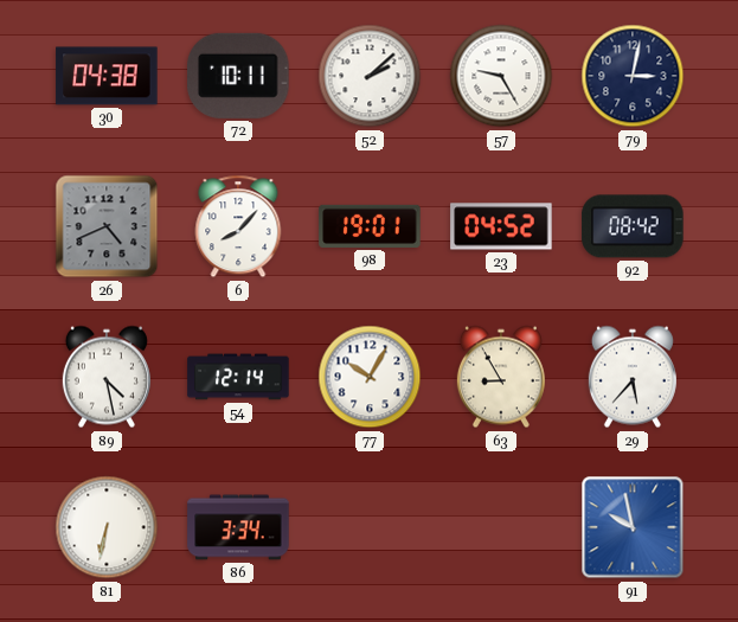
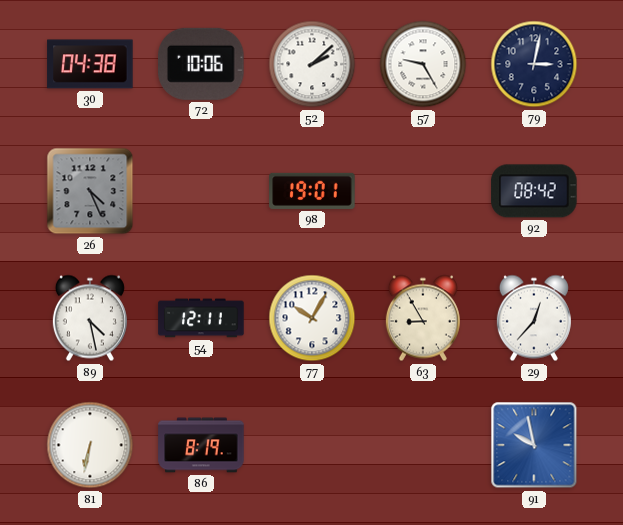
72: 10:11 -> 10:06
26: 4:41 -> 4:26
6: 8:07 -> none
23: 04:52 -> none
54: 12:14 -> 12:11
29: 5:37 -> 12:37
86: 3:34 -> 8:19
